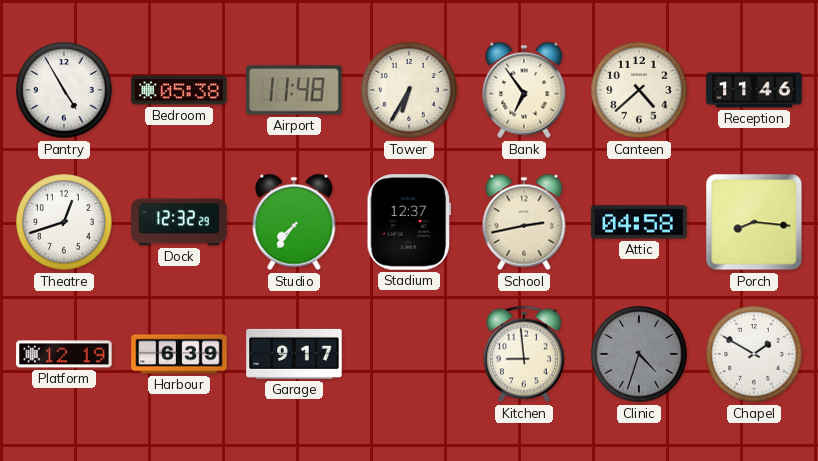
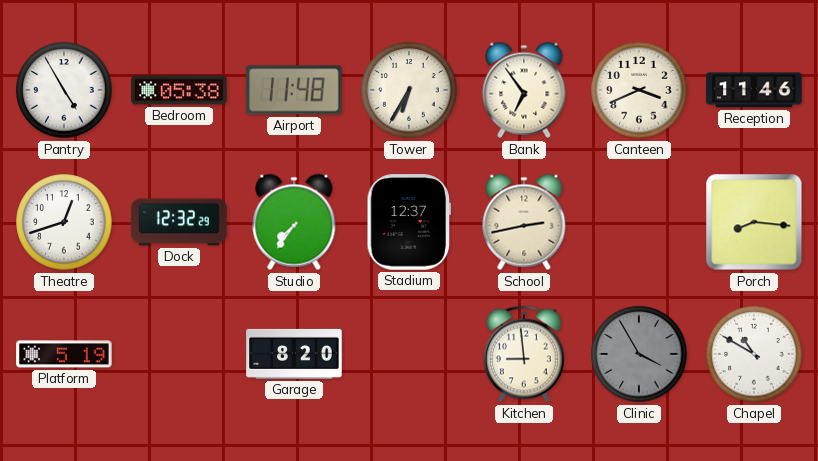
Canteen: 4:38 -> 3:41
Attic: 04:58 -> none
Platform: 12:19 -> 5:19
Harbour: 6:39 -> none
Garage: 9:17 -> 8:20
Clinic: 4:33 -> 3:55
Chapel: 1:50 -> 10:50
